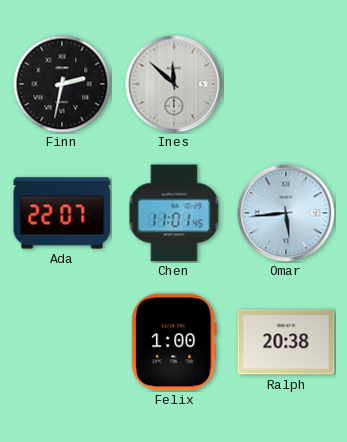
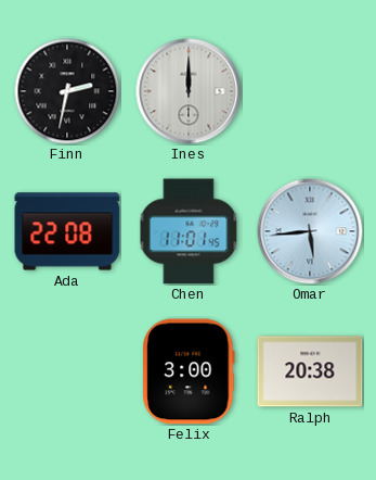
Ines: 11:52 -> 12:00
Ada: 22:07 -> 22:08
Felix: 1:00 -> 3:00
